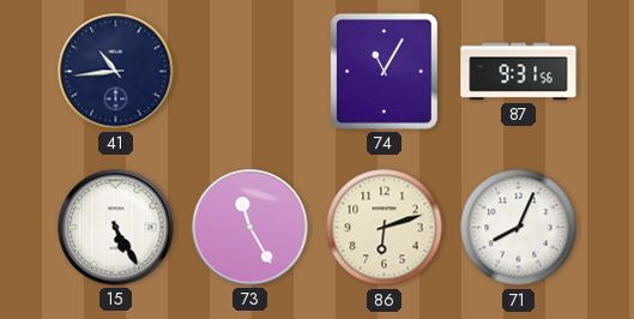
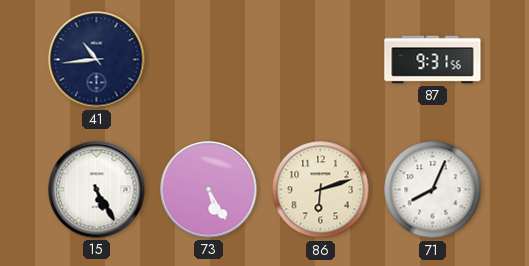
74: 11:05 -> none
73: 11:25 -> 5:25
